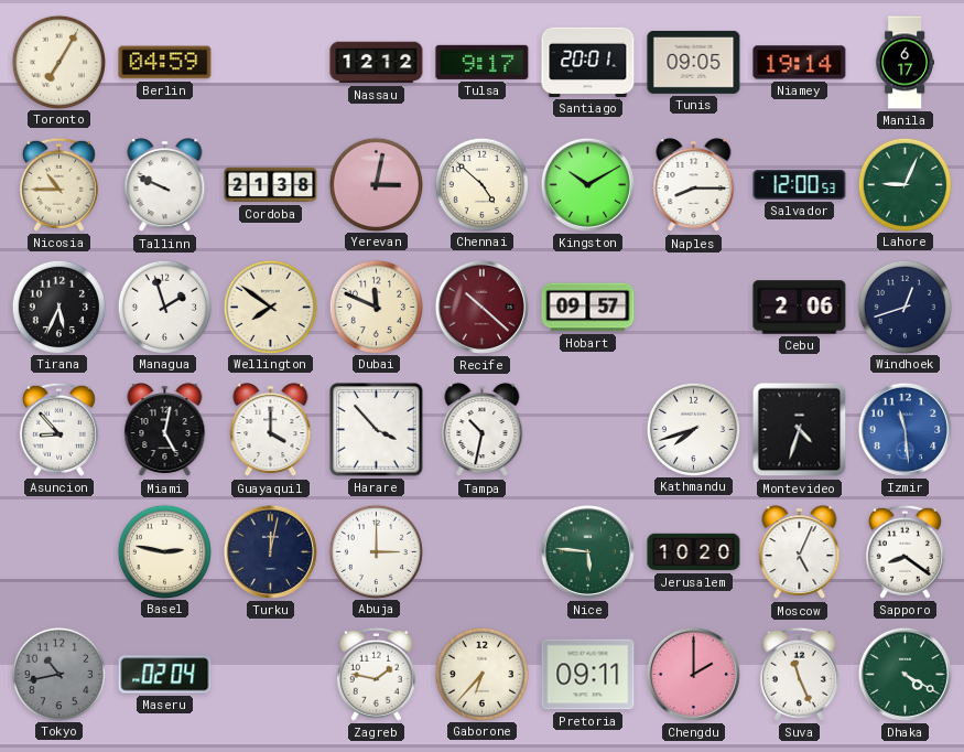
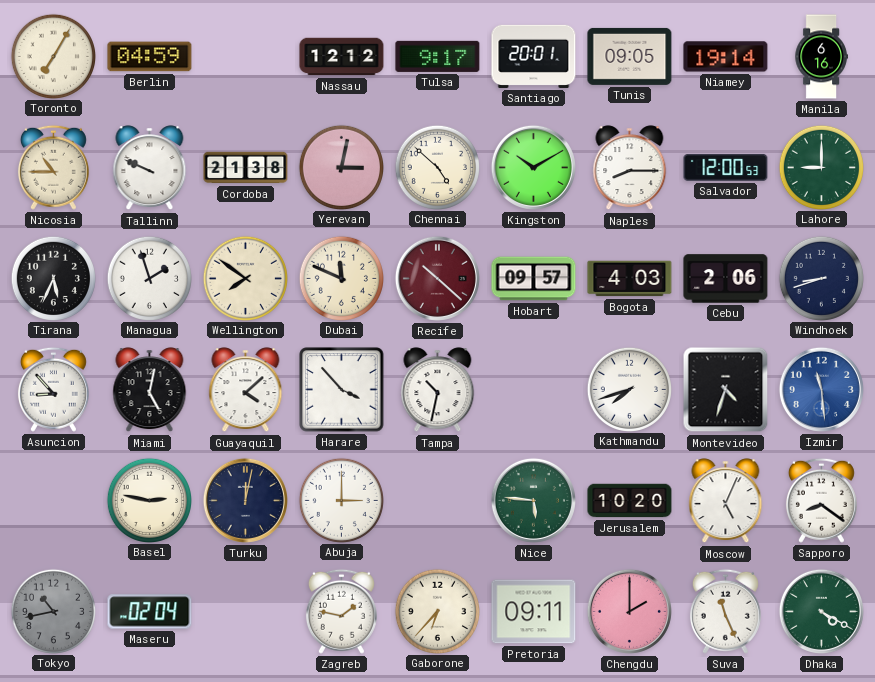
Manila: 6:17 -> 6:16
Lahore: 9:04 -> 9:00
Bogota: none -> 4:03
Windhoek: 12:42 -> 8:42
Guayaquil: 4:00 -> 4:08
